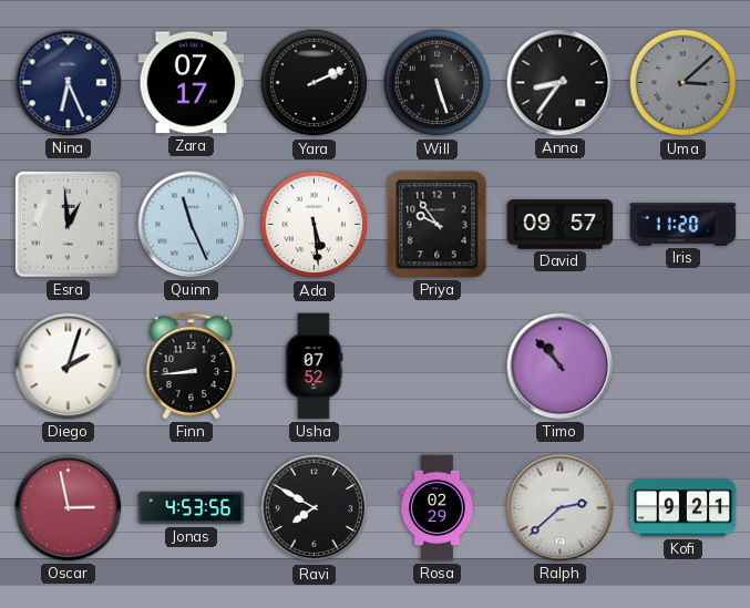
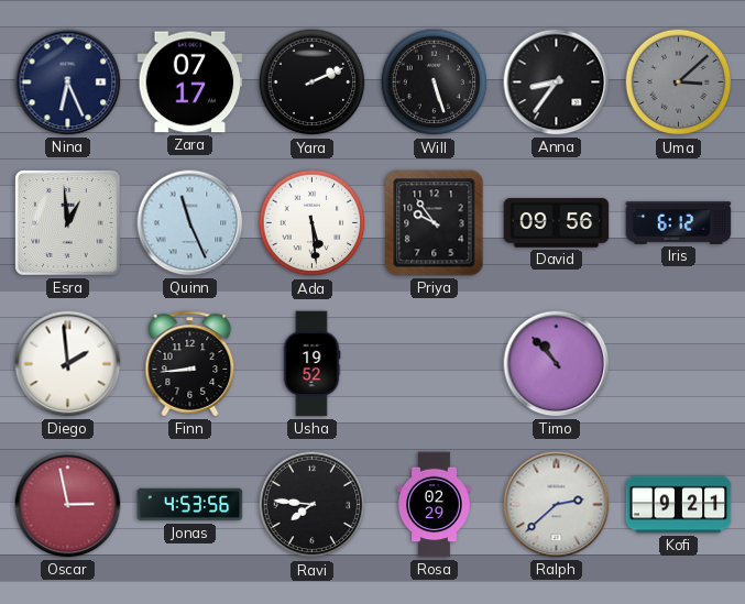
David: 09:57 -> 09:56
Iris: 11:20 -> 6:12
Diego: 2:03 -> 1:59
Usha: 07:52 -> 19:52
Ravi: 7:50 -> 7:46
